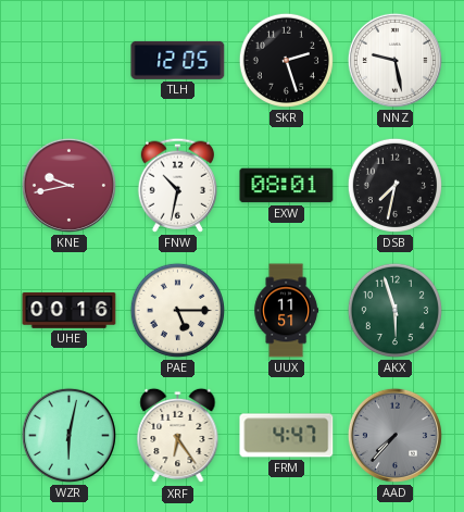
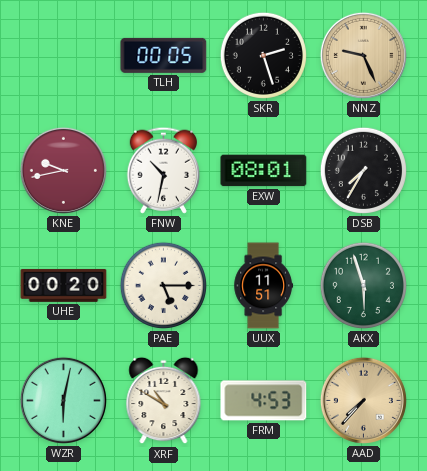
TLH: 12:05 -> 00:05
NNZ: 9:28 -> 9:26
NNZ dial: white -> champagne
DSB: 7:32 -> 7:35
UHE: 00:16 -> 00:20
XRF: 6:24 -> 10:50
FRM: 4:47 -> 4:53
AAD dial: grey -> champagne
